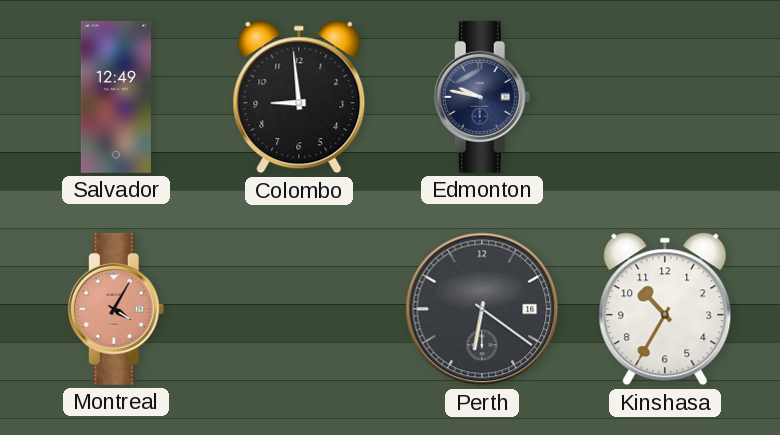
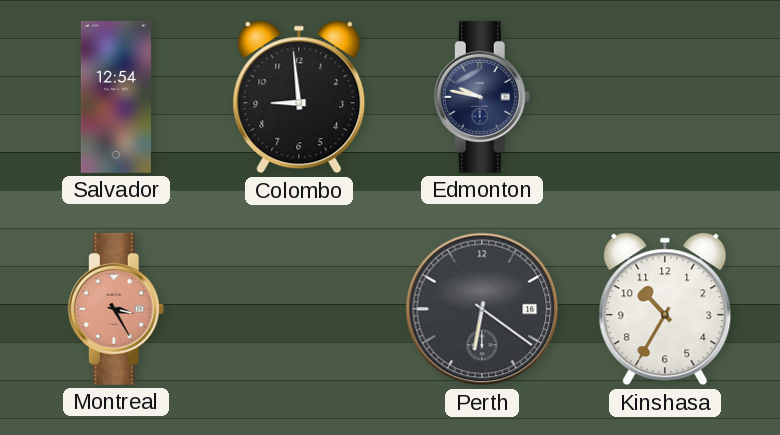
Salvador: 12:49 -> 12:54
Montreal: 4:05 -> 3:25
